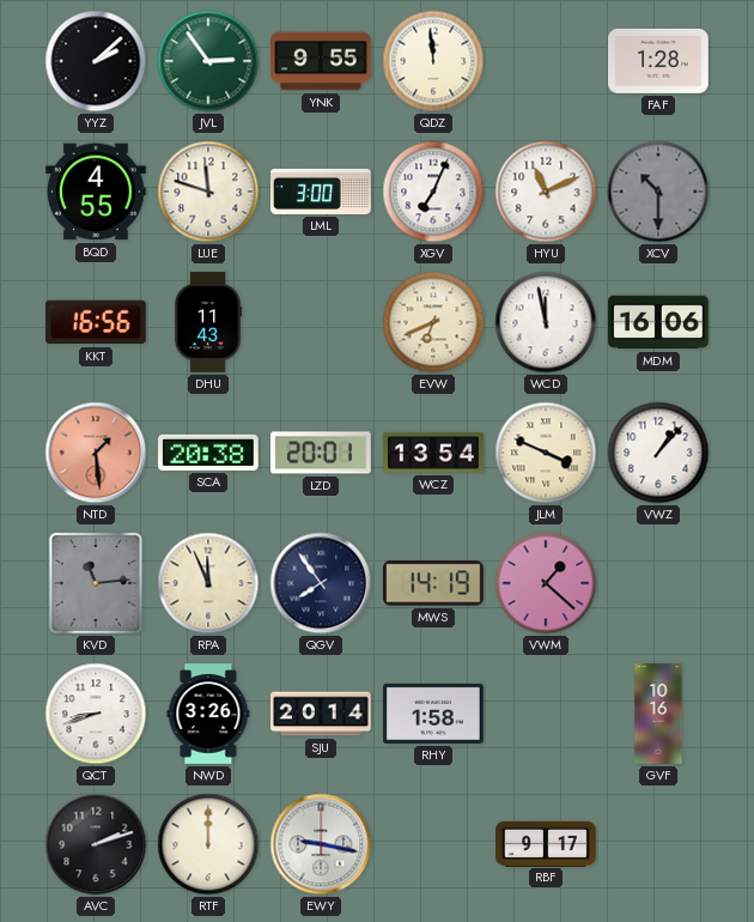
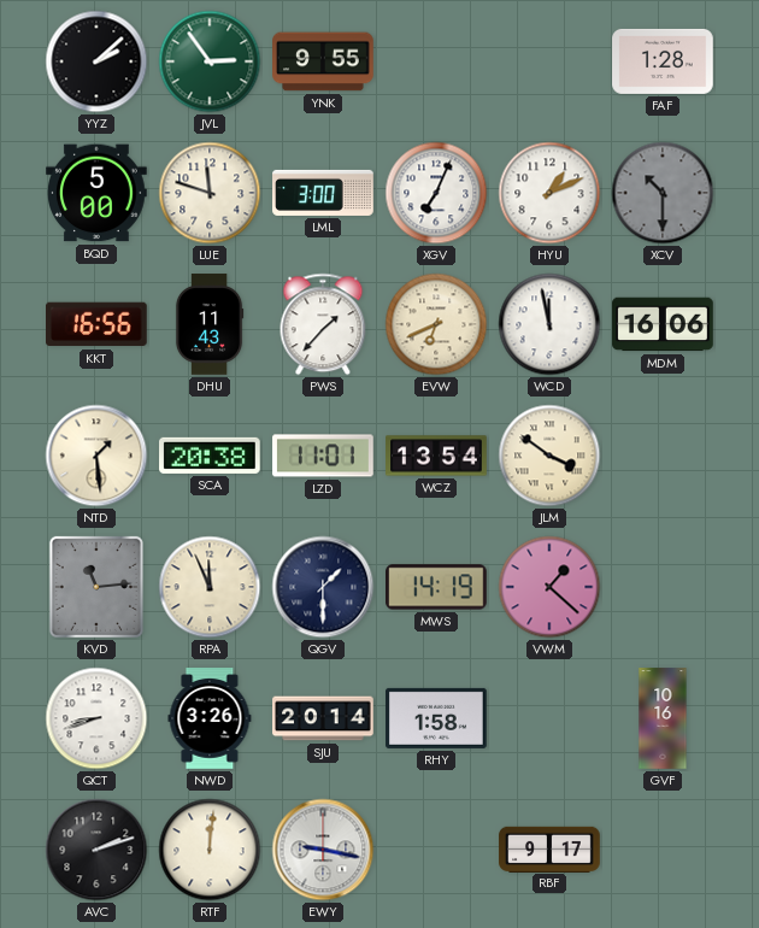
QDZ: 11:59 -> none
BQD: 4:55 -> 5:00
HYU: 11:11 -> 1:11
PWS: none -> 1:37
NTD dial: salmon -> cream
LZD: 20:01 -> 11:01
JLM: 3:49 -> 3:51
VWZ: 1:07 -> none
QGV: 7:54 -> 1:30
RTF: 12:00 -> 12:01
